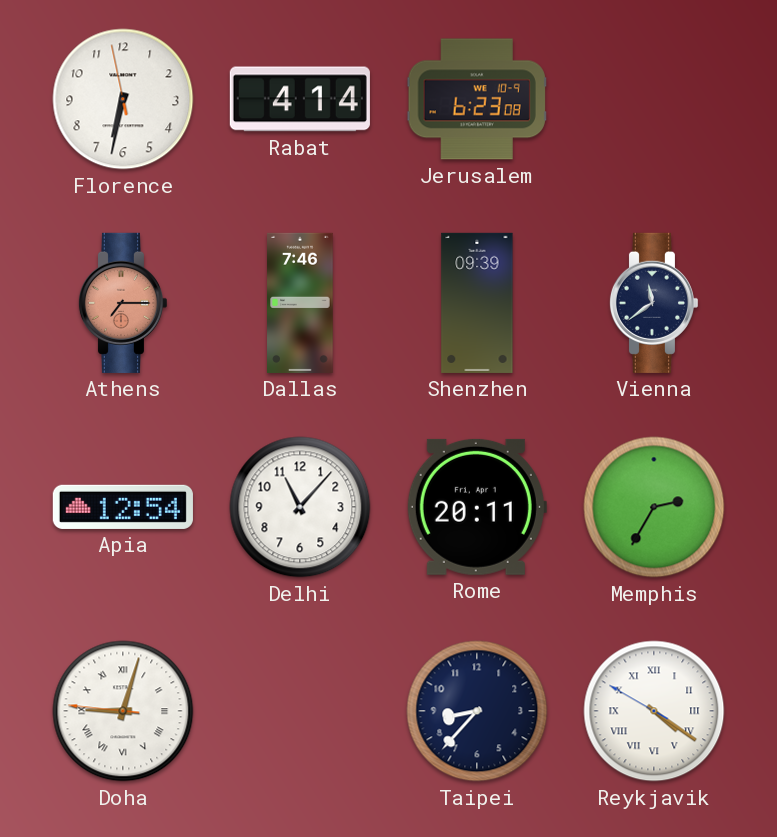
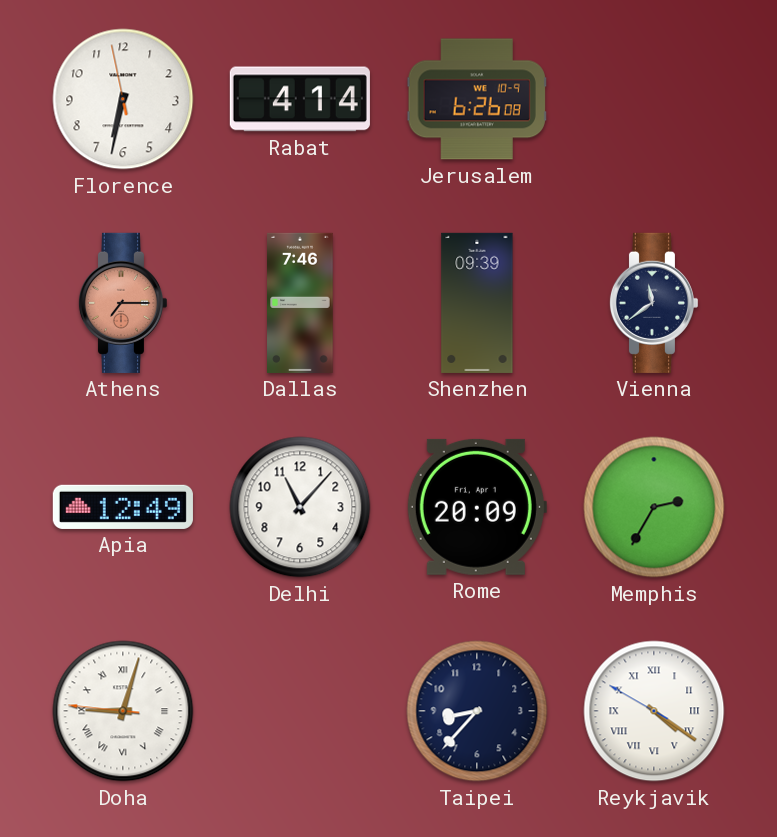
Jerusalem: 6:23 -> 6:26
Apia: 12:54 -> 12:49
Rome: 20:11 -> 20:09
